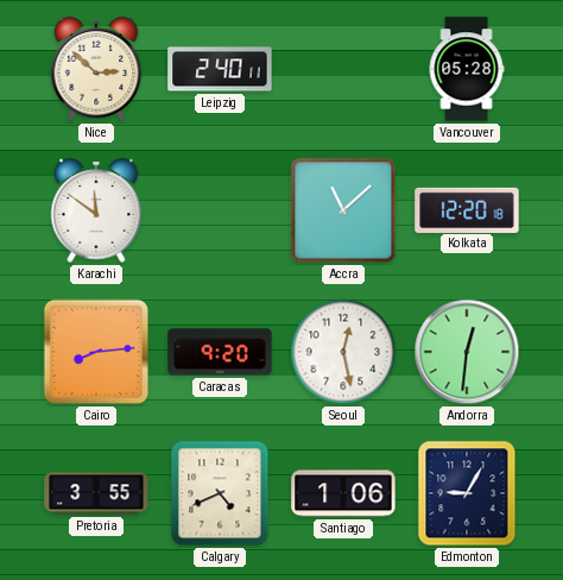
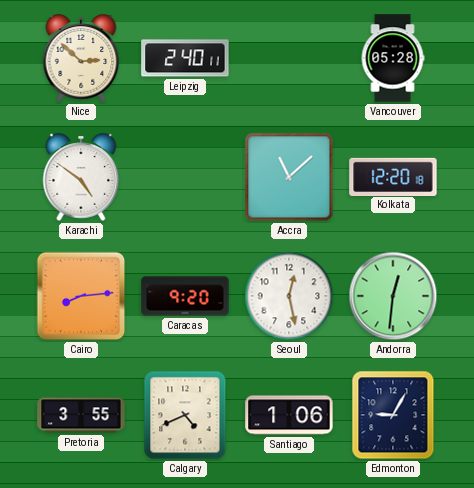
Karachi: 11:51 -> 4:51
